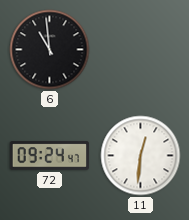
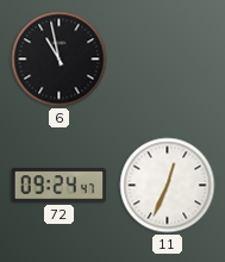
6: 10:59 -> 10:58
11: 12:31 -> 12:34
